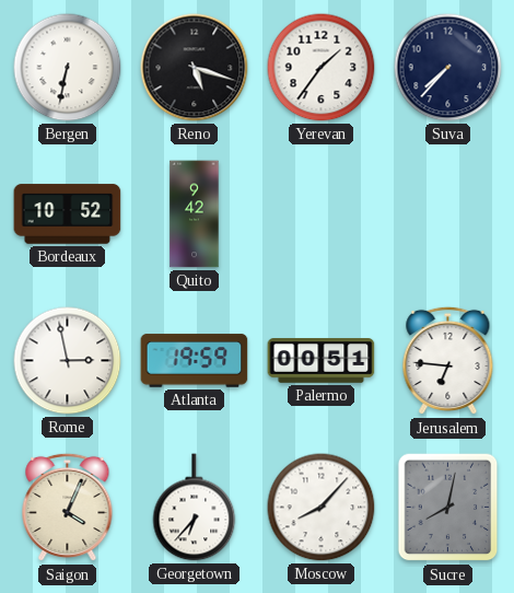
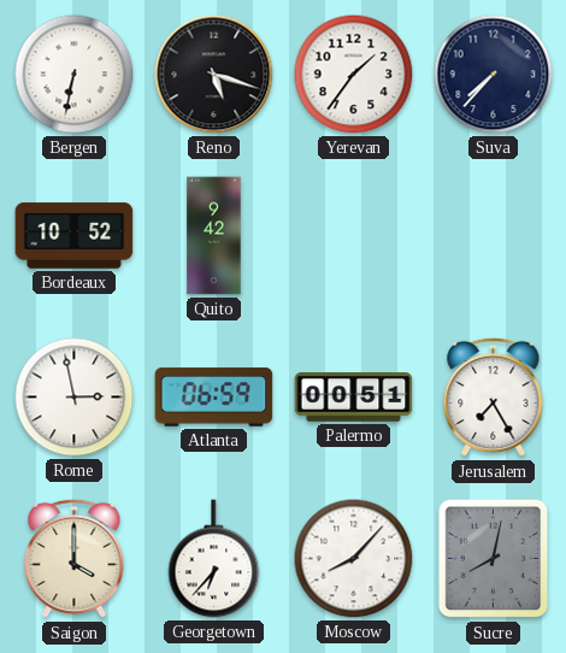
Atlanta: 19:59 -> 06:59
Jerusalem: 6:46 -> 7:25
Saigon: 4:04 -> 4:00
